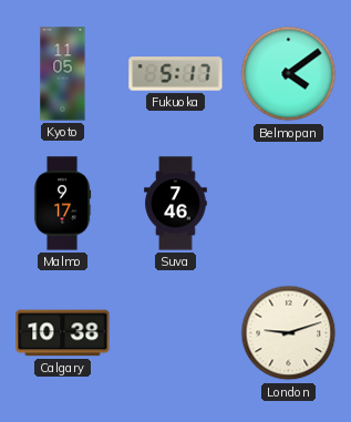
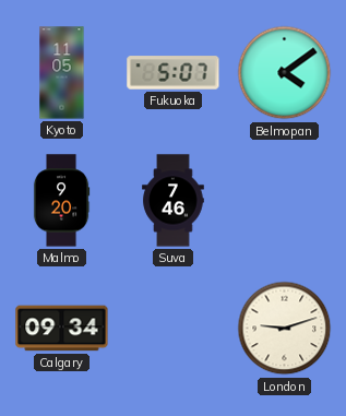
Fukuoka: 5:17 -> 5:07
Malmo: 9:17 -> 9:20
Calgary: 10:38 -> 09:34
